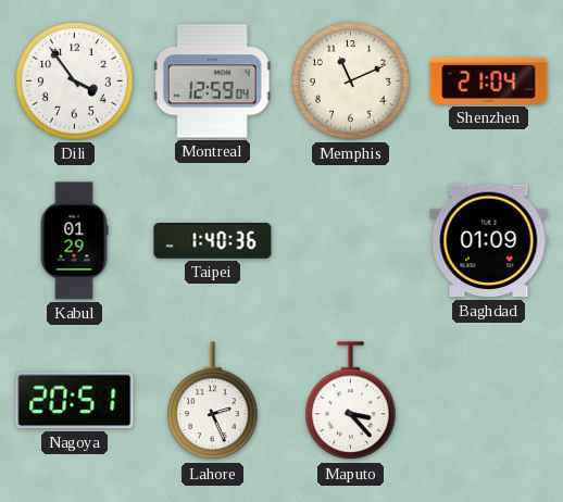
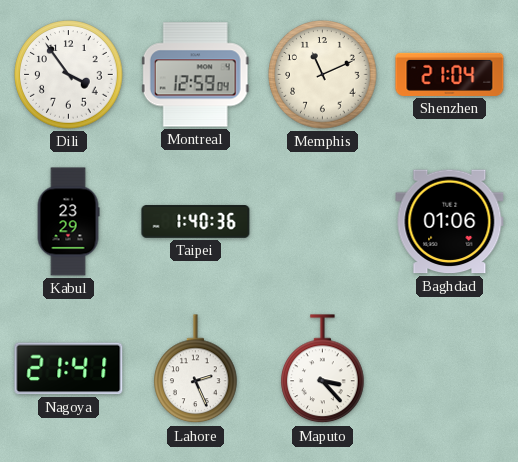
Kabul: 01:29 -> 23:29
Baghdad: 01:09 -> 01:06
Nagoya: 20:51 -> 21:41
